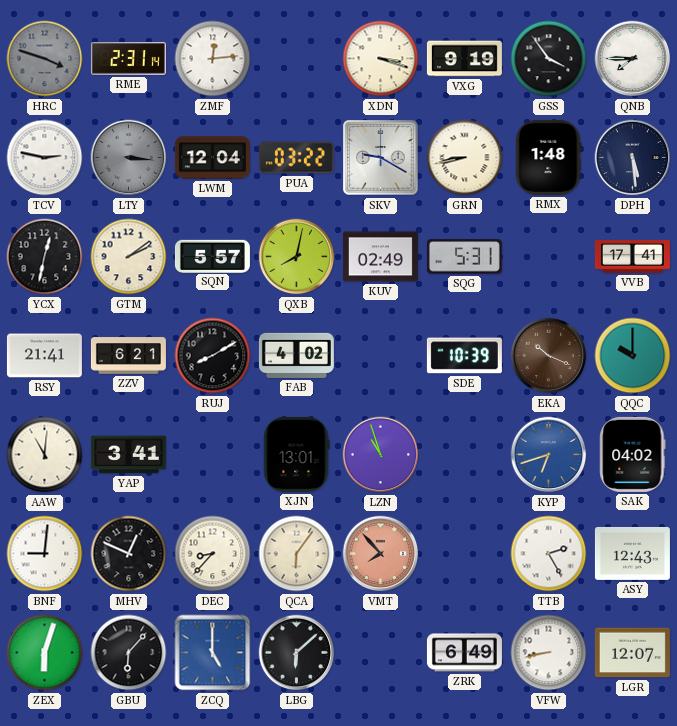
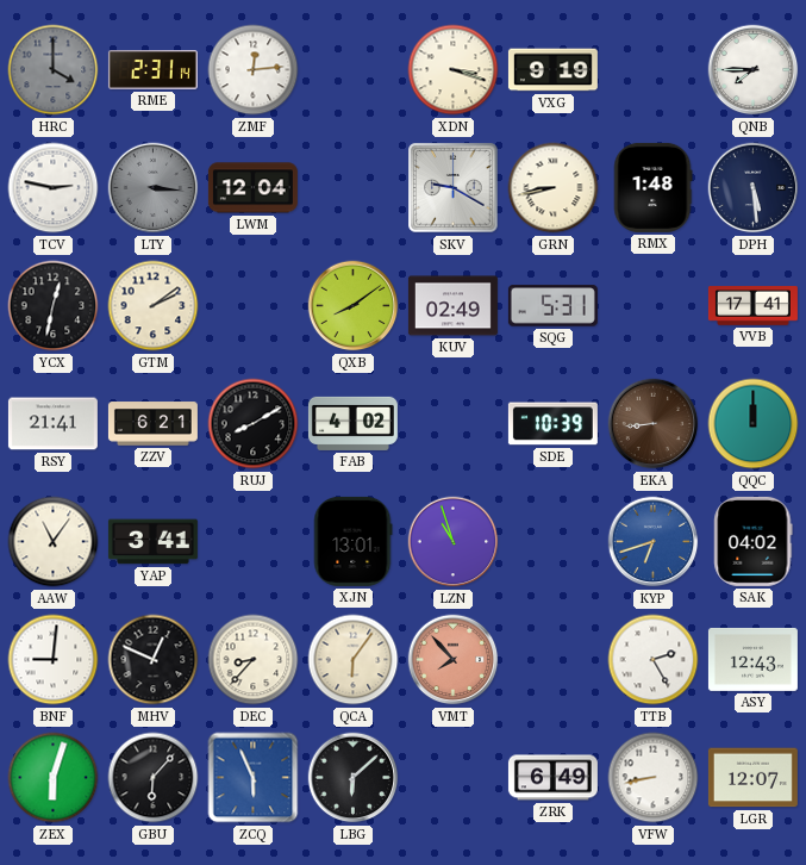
HRC: 3:48 -> 4:00
GSS: 3:54 -> none
PUA: 03:22 -> none
SQN: 5:57 -> none
QXB: 8:02 -> 8:09
EKA: 10:19 -> 8:44
QQC: 10:00 -> 12:00
AAW: 11:01 -> 11:06
ZCQ: 5:00 -> 5:56
